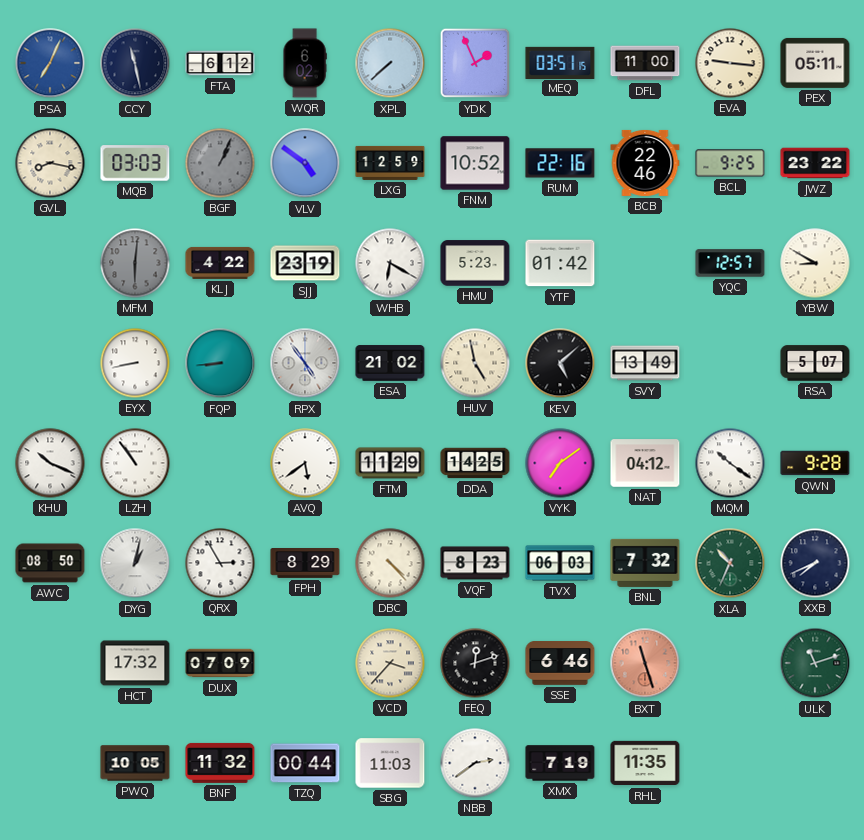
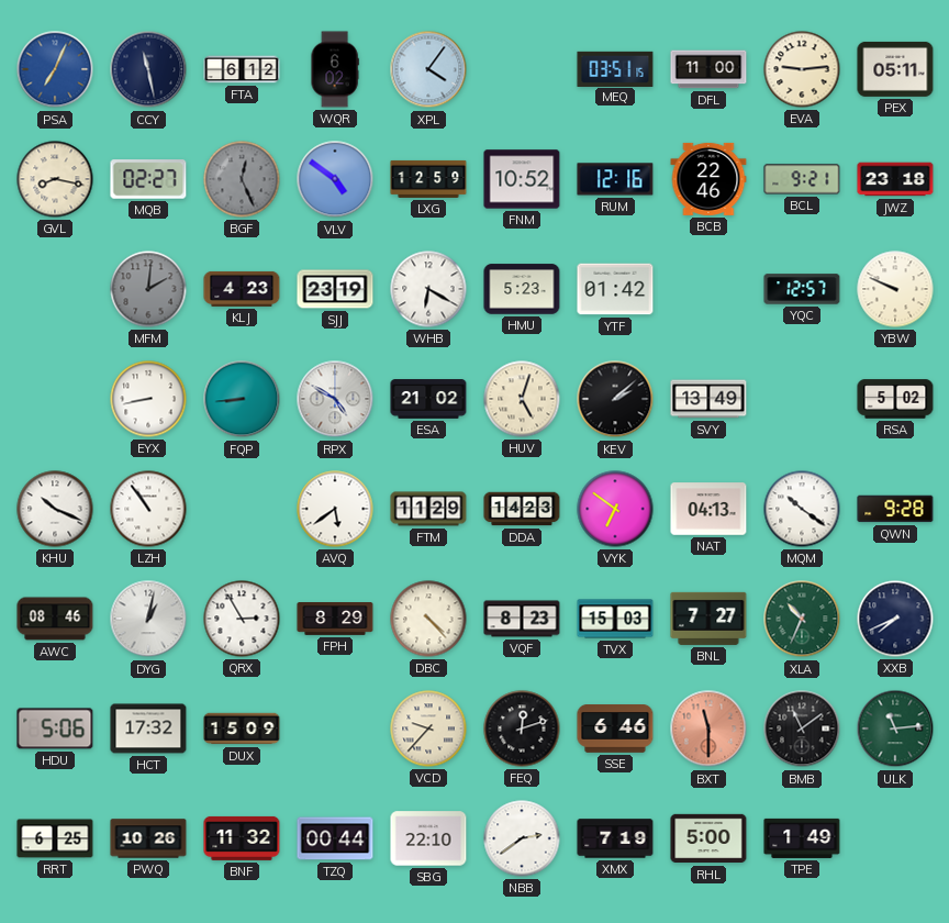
XPL: 7:38 -> 4:06
YDK: 1:56 -> none
EVA: 9:16 -> 9:14
MQB: 03:03 -> 02:27
BGF: 1:04 -> 12:26
RUM: 22:16 -> 12:16
BCL: 9:25 -> 9:21
JWZ: 23:22 -> 23:18
MFM: 6:01 -> 2:01
KLJ: 4:22 -> 4:23
YBW: 8:50 -> 9:49
RPX: 4:54 -> 4:50
HUV: 4:58 -> 5:03
KEV: 5:08 -> 2:08
RSA: 5:07 -> 5:02
DDA: 14:25 -> 14:23
VYK: 7:09 -> 6:51
NAT: 04:12 -> 04:13
AWC: 08:50 -> 08:46
TVX: 06:03 -> 15:03
BNL: 7:32 -> 7:27
HDU: none -> 5:06
DUX: 07:09 -> 15:09
VCD: 3:37 -> 9:37
BXT: 11:27 -> 11:30
BMB: none -> 11:09
ULK: 11:12 -> 11:14
RRT: none -> 6:25
PWQ: 10:05 -> 10:26
SBG: 11:03 -> 22:10
RHL: 11:35 -> 5:00
TPE: none -> 1:49
